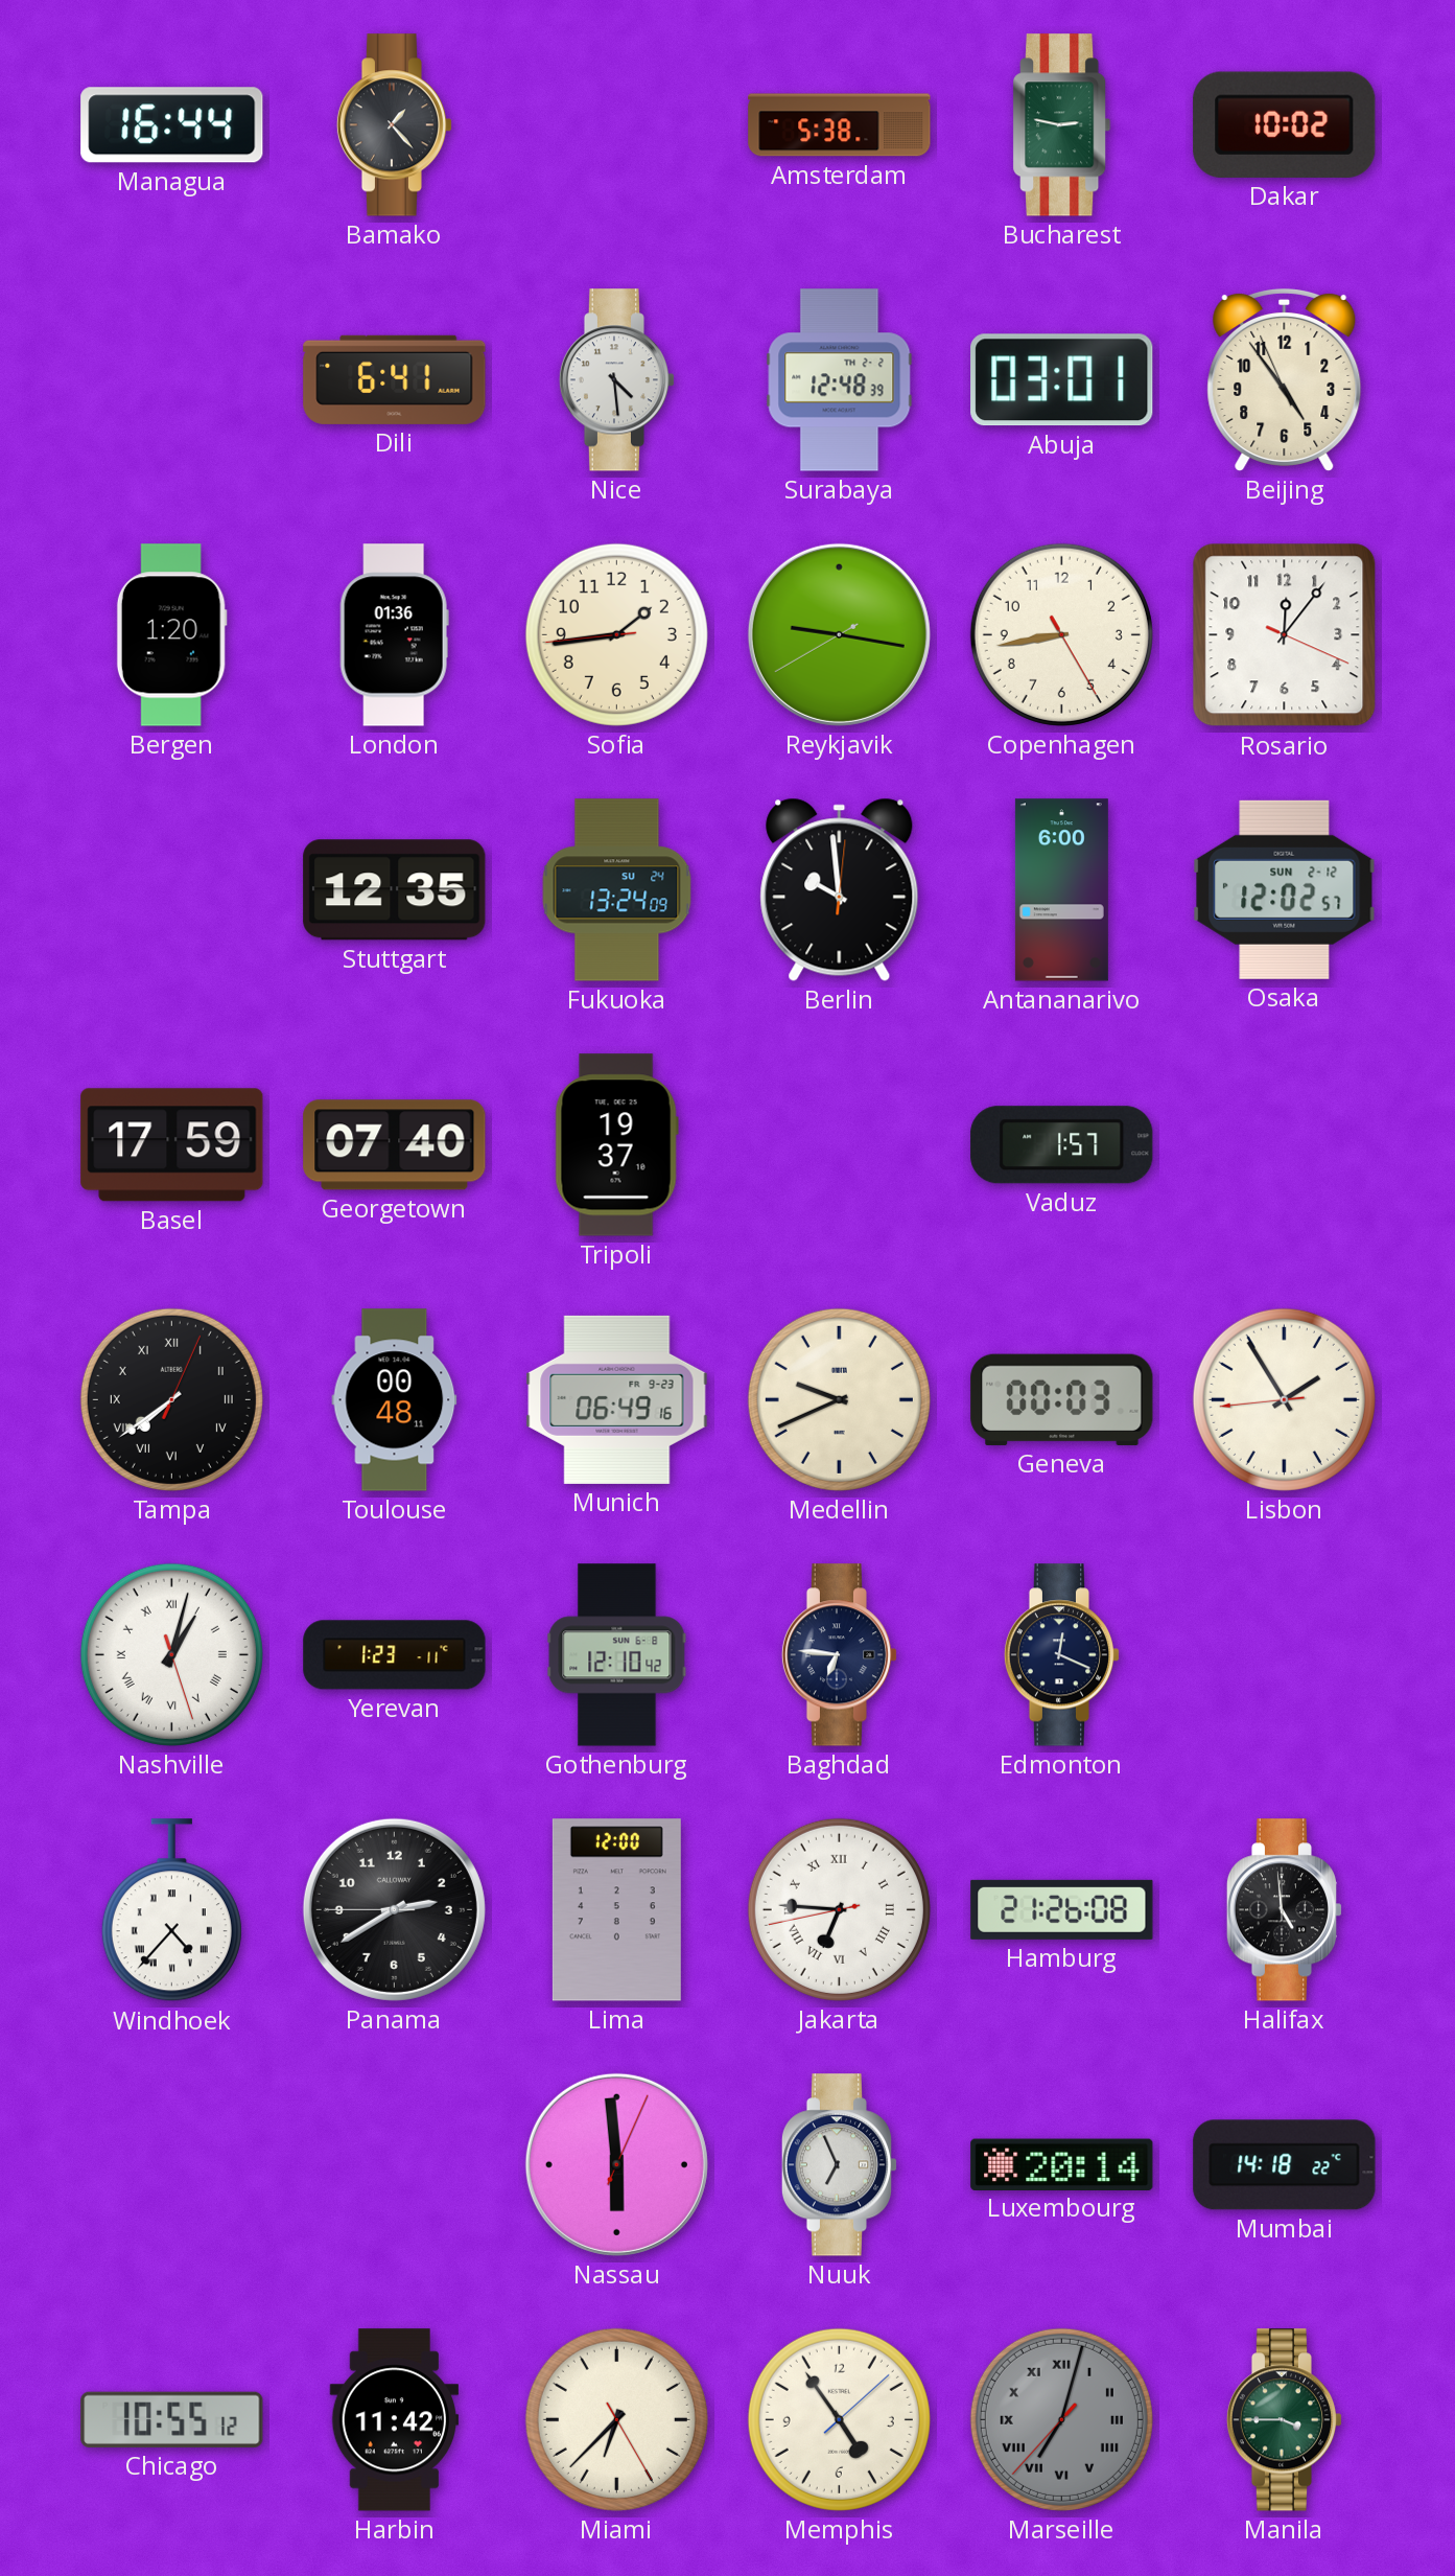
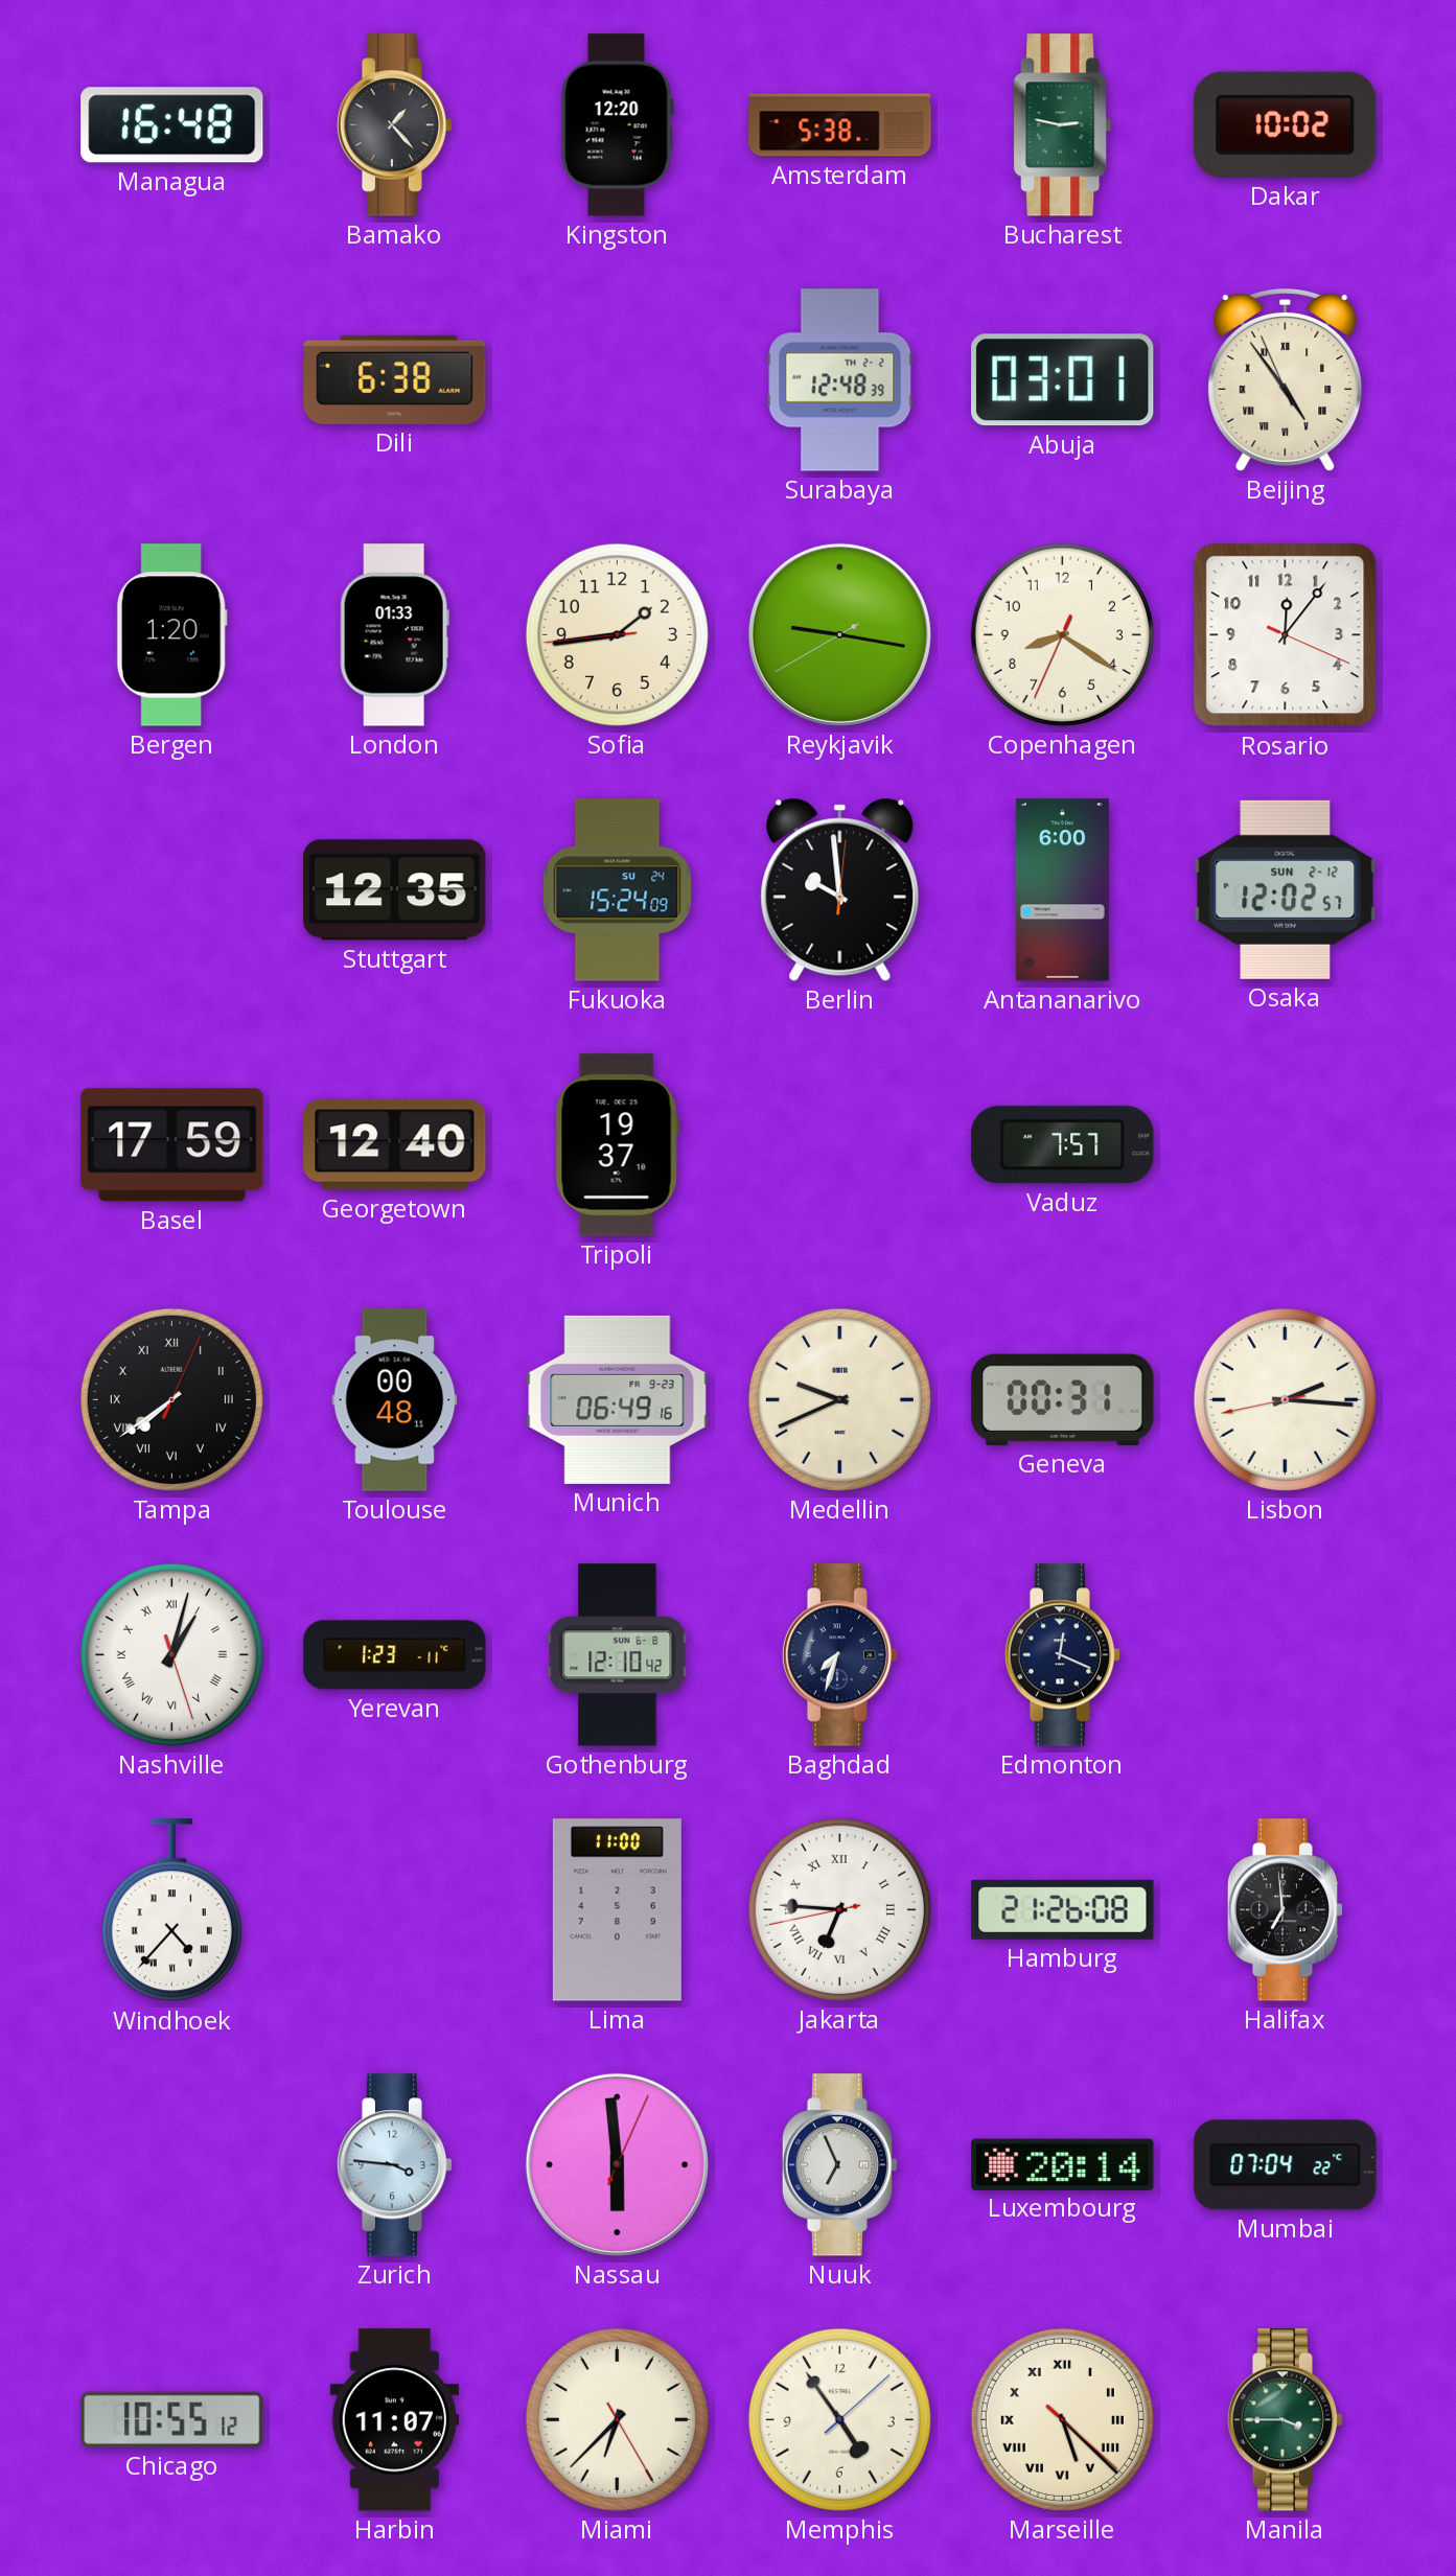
Managua: 16:44 -> 16:48
Kingston: none -> 12:20
Dili: 6:41 -> 6:38
Nice: 4:29 -> none
Beijing numerals: Arabic -> Roman
London: 01:36 -> 01:33
Copenhagen: 8:43 -> 8:20
Fukuoka: 13:24 -> 15:24
Georgetown: 07:40 -> 12:40
Vaduz: 1:57 -> 7:57
Geneva: 00:03 -> 00:31
Lisbon: 1:54 -> 2:15
Baghdad: 6:46 -> 7:33
Panama: 2:39 -> none
Lima: 12:00 -> 11:00
Halifax: 4:59 -> 6:59
Zurich: none -> 3:46
Mumbai: 14:18 -> 07:04
Harbin: 11:42 -> 11:07
Marseille: 7:02 -> 5:22
Marseille dial: grey -> cream
